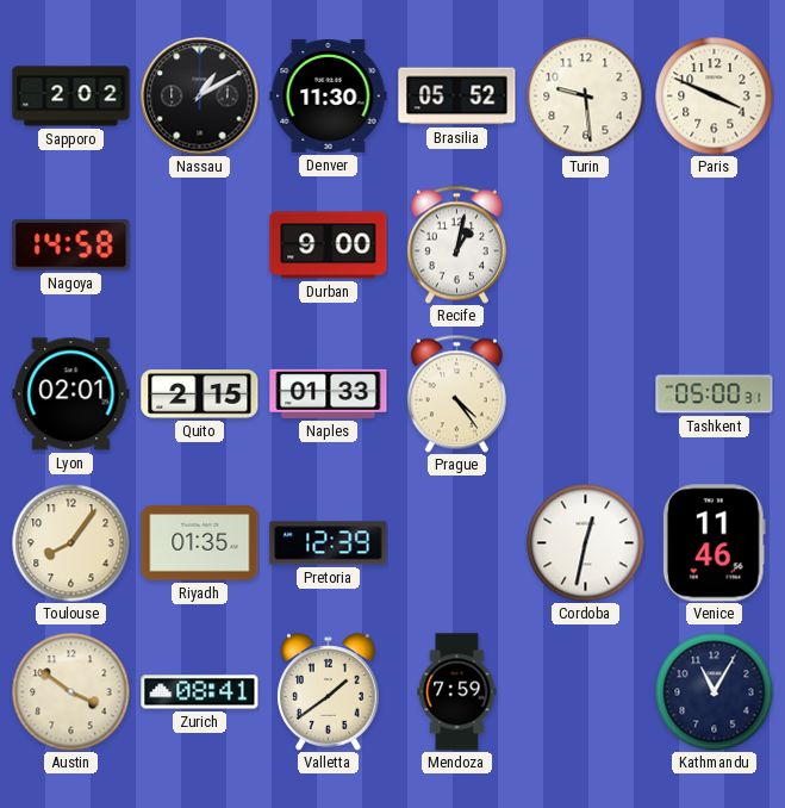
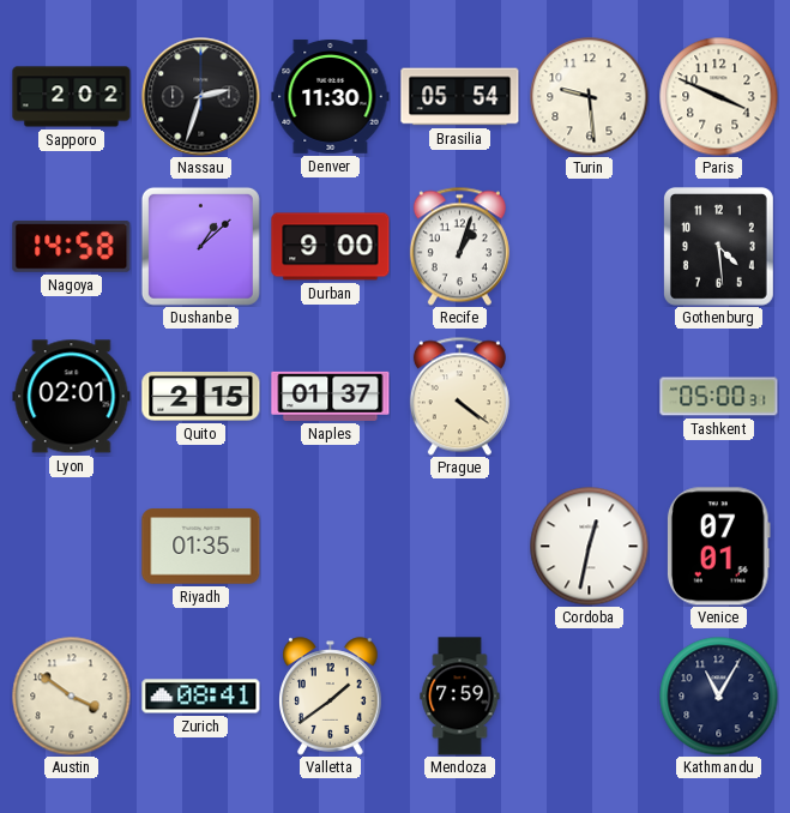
Nassau: 1:10 -> 2:33
Brasilia: 05:52 -> 05:54
Dushanbe: none -> 1:08
Recife: 1:02 -> 1:03
Gothenburg: none -> 4:29
Naples: 01:33 -> 01:37
Prague: 4:24 -> 4:21
Toulouse: 8:06 -> none
Pretoria: 12:39 -> none
Venice: 11:46 -> 07:01
